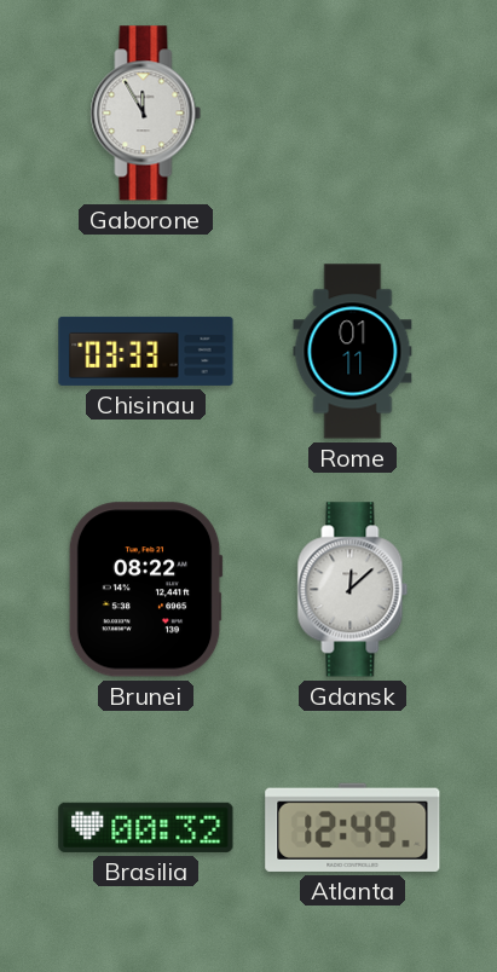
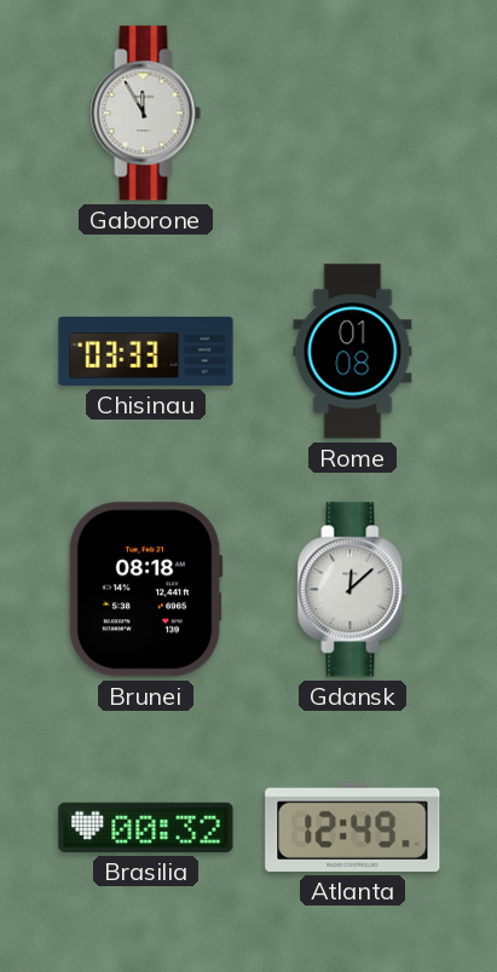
Rome: 01:11 -> 01:08
Brunei: 08:22 -> 08:18
